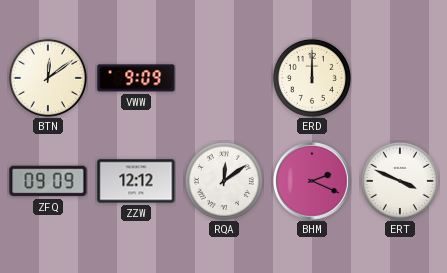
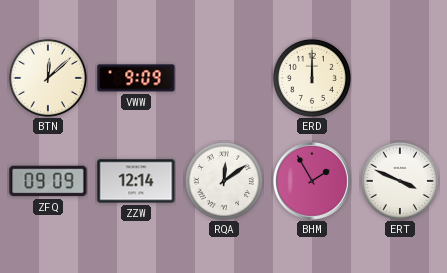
BTN: 12:09 -> 12:08
ZZW: 12:12 -> 12:14
BHM: 2:19 -> 1:55
